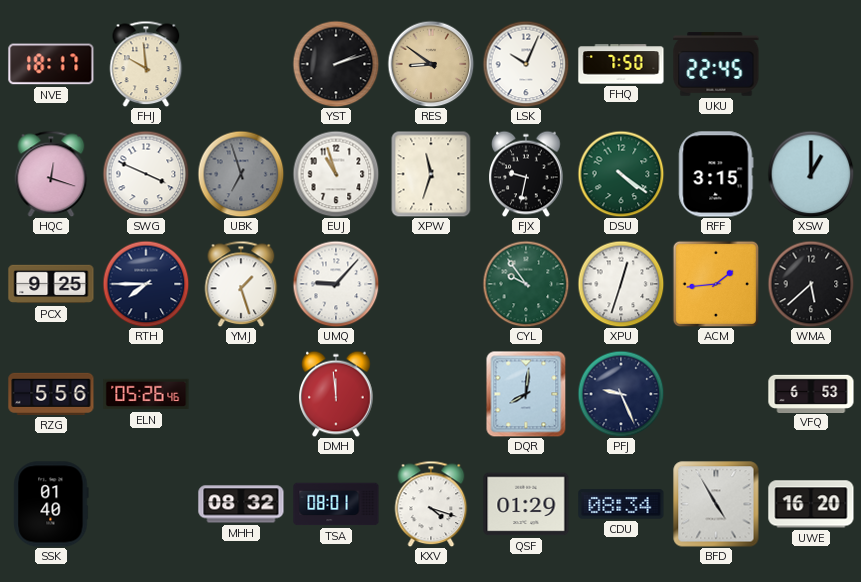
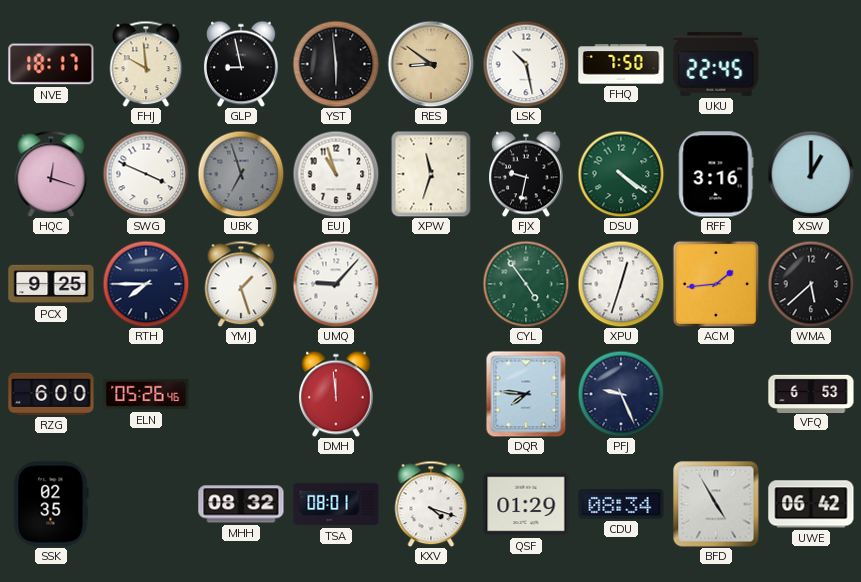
GLP: none -> 8:58
YST: 2:12 -> 5:59
LSK: 10:04 -> 10:28
RFF: 3:15 -> 3:16
CYL: 9:54 -> 4:54
RZG: 5:56 -> 6:00
DQR: 8:01 -> 7:46
SSK: 01:40 -> 02:35
UWE: 16:20 -> 06:42
